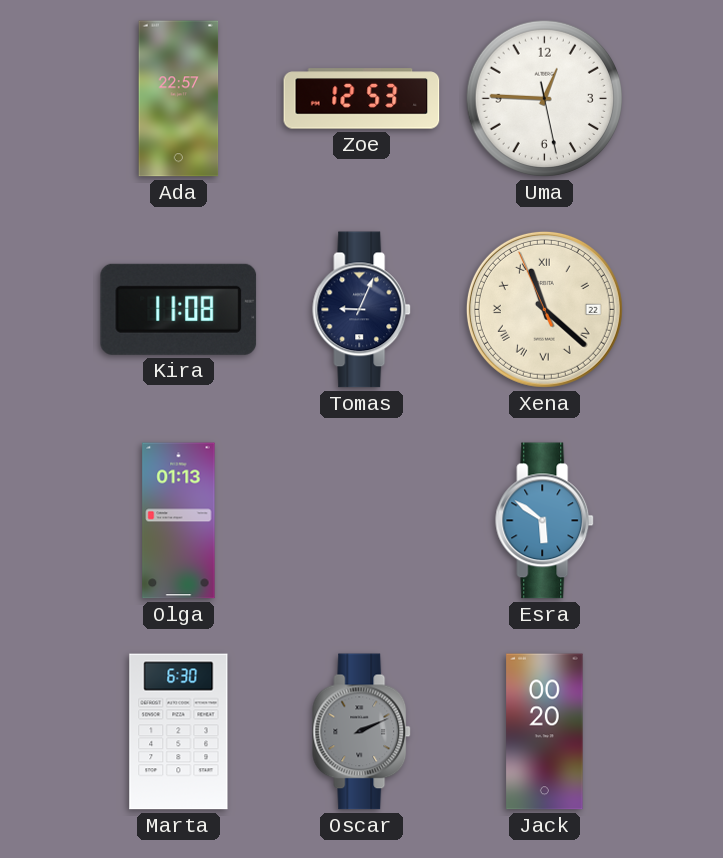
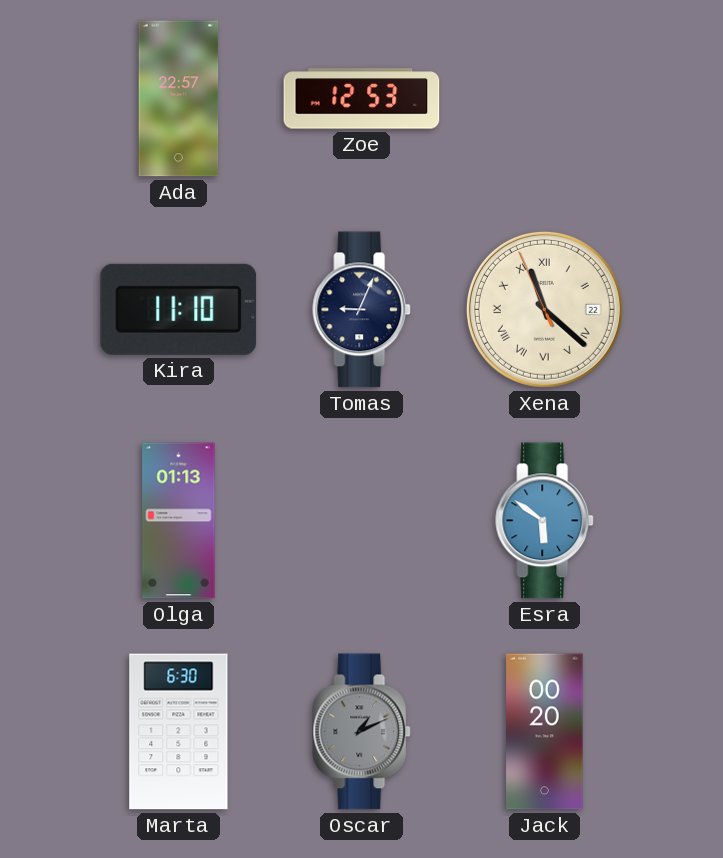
Uma: 12:45 -> none
Kira: 11:08 -> 11:10
Oscar: 2:11 -> 1:11
